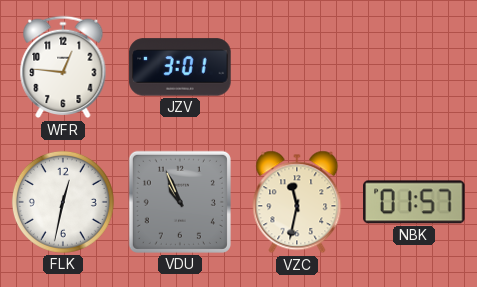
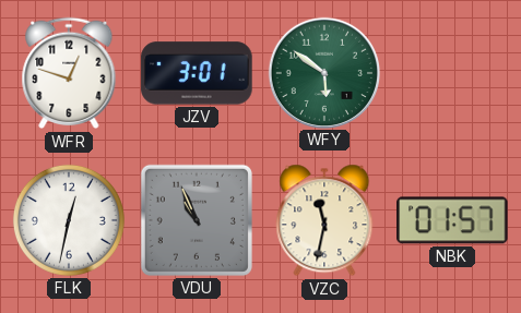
WFR: 12:46 -> 12:48
WFY: none -> 5:51
